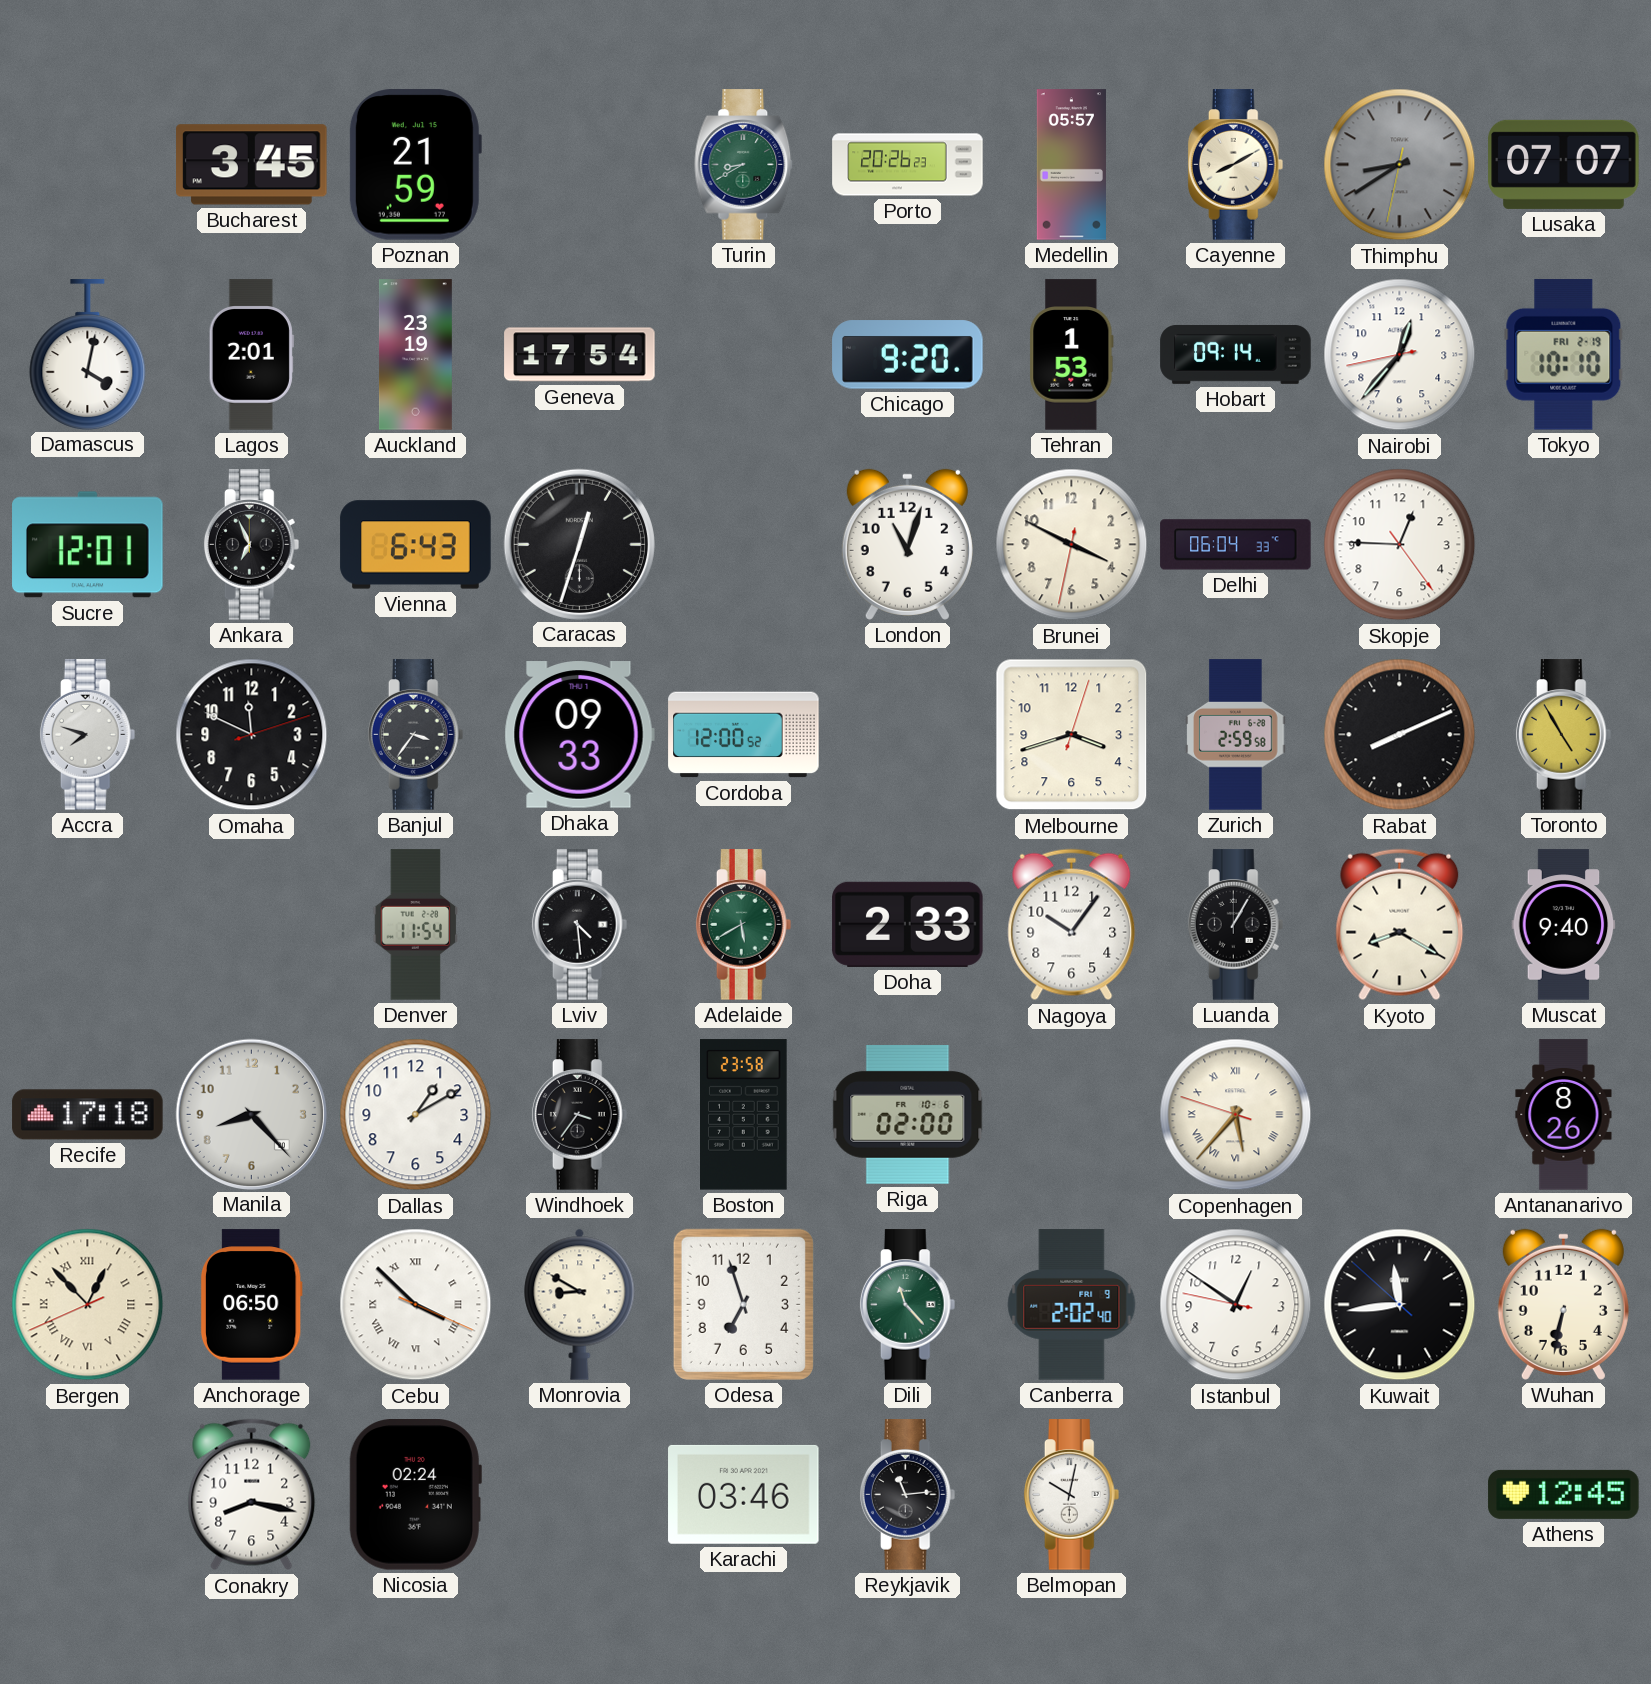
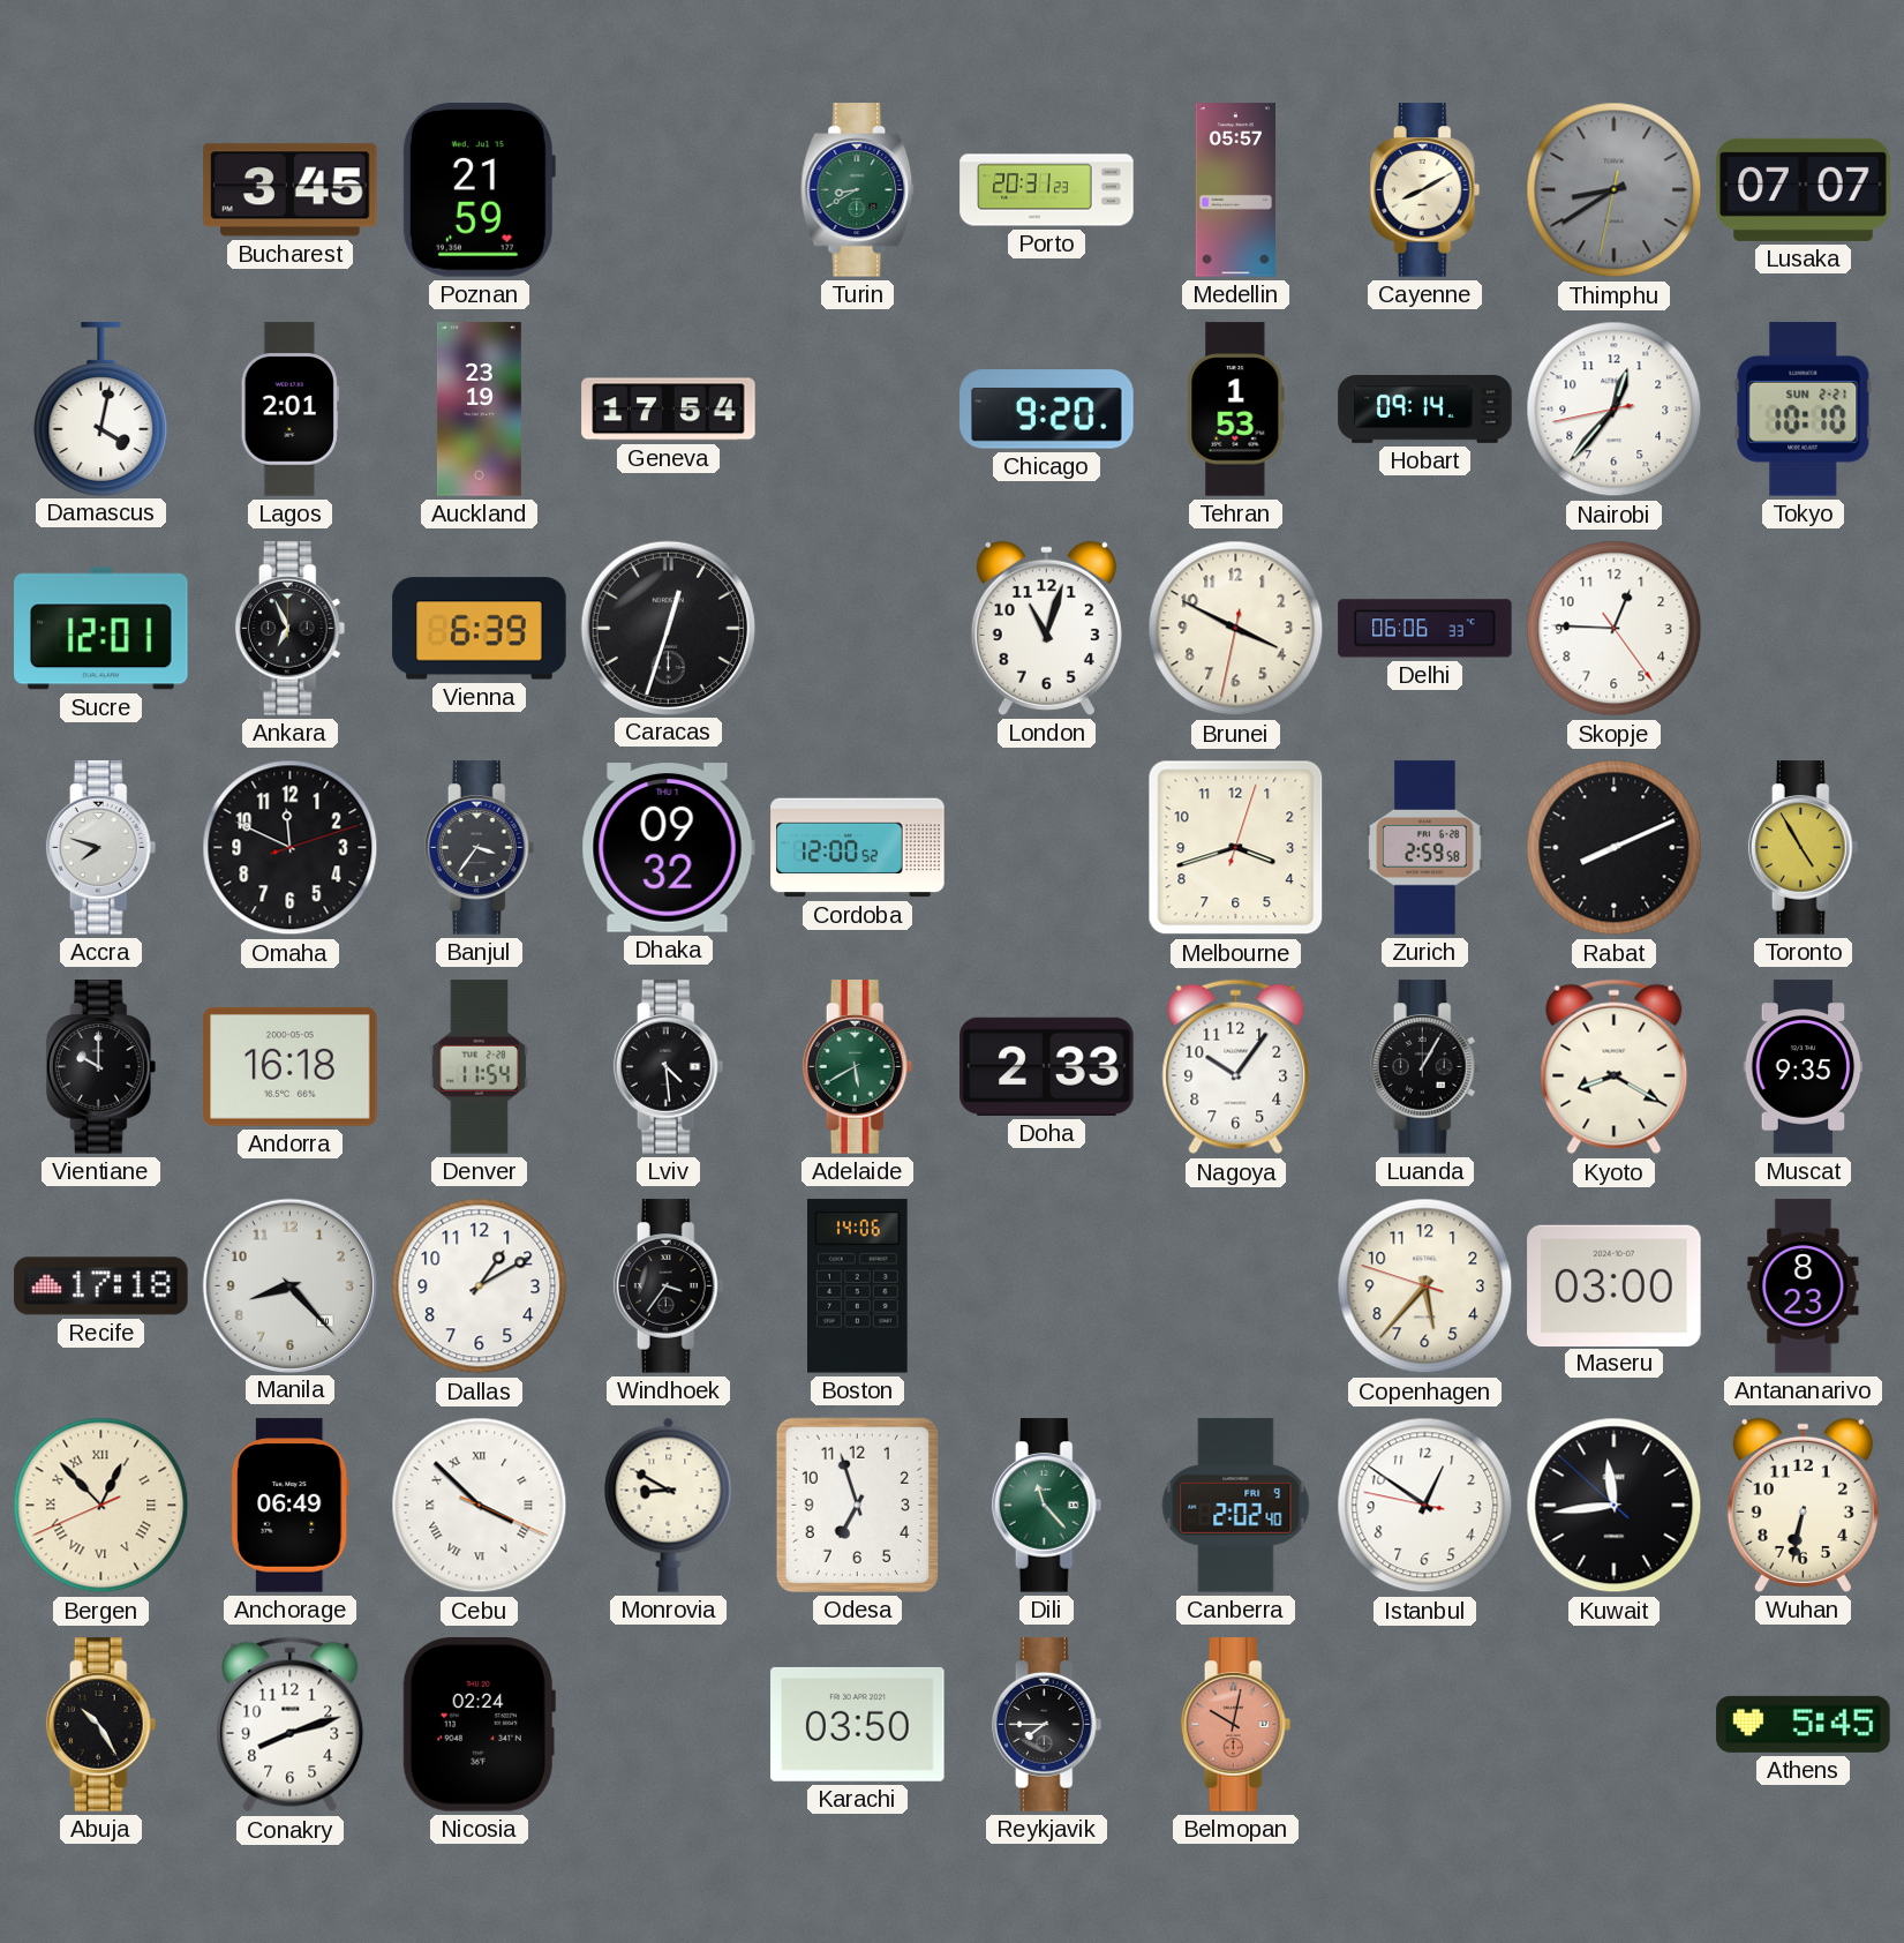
Porto: 20:26 -> 20:31
Tokyo date: FRI 2-19 -> SUN 2-21
Vienna: 6:43 -> 6:39
Delhi: 06:04 -> 06:06
Dhaka: 09:33 -> 09:32
Vientiane: none -> 10:00
Andorra: none -> 16:18
Muscat: 9:40 -> 9:35
Boston: 23:58 -> 14:06
Riga: 02:00 -> none
Copenhagen numerals: Roman -> Arabic
Maseru: none -> 03:00
Antananarivo: 8:26 -> 8:23
Anchorage: 06:50 -> 06:49
Abuja: none -> 10:25
Conakry: 8:17 -> 8:12
Karachi: 03:46 -> 03:50
Reykjavik: 11:14 -> 7:45
Belmopan dial: white -> salmon
Athens: 12:45 -> 5:45
